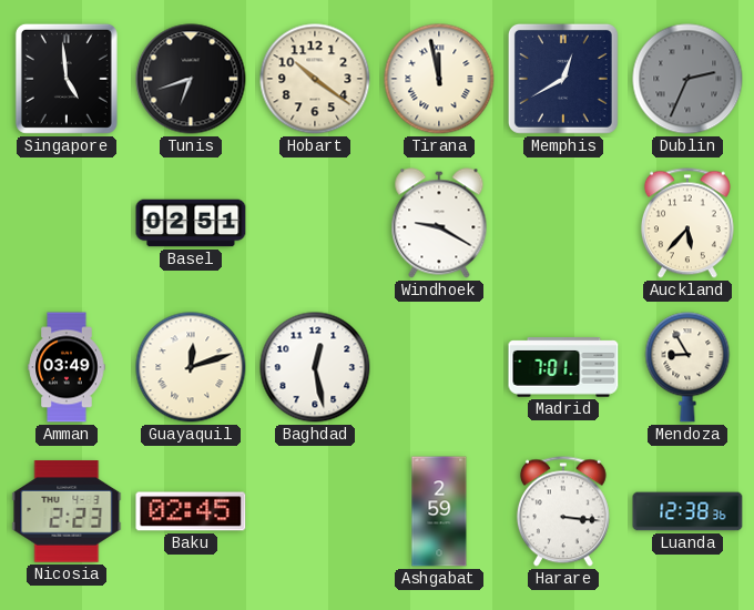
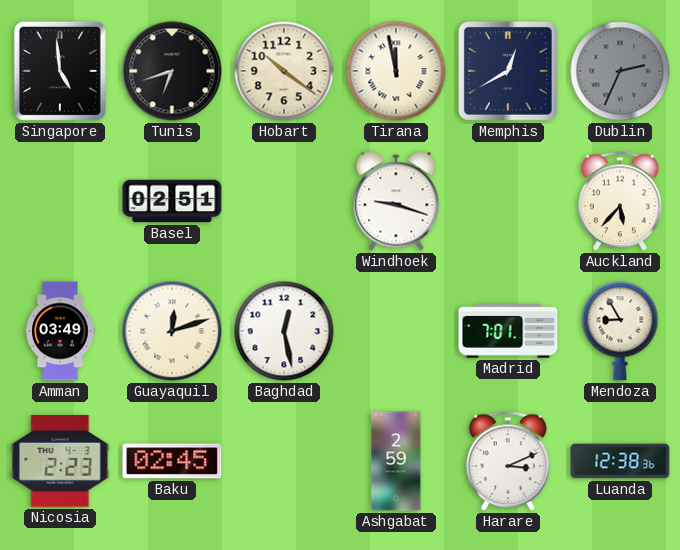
Windhoek: 9:20 -> 9:18
Harare: 3:16 -> 3:11
